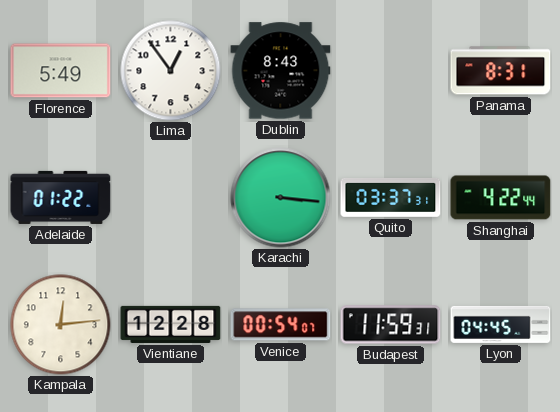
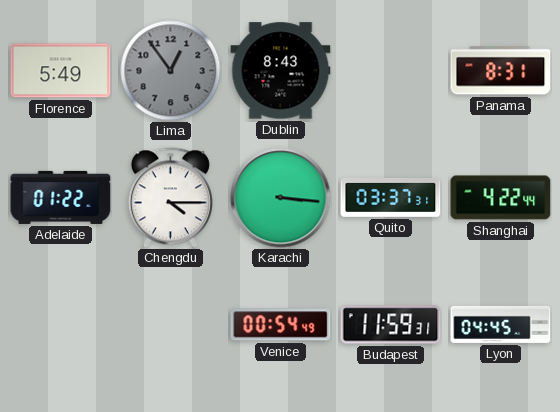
Lima dial: white -> grey
Chengdu: none -> 4:15
Kampala: 12:14 -> none
Vientiane: 12:28 -> none
Venice: 00:54:07 -> 00:54:49
